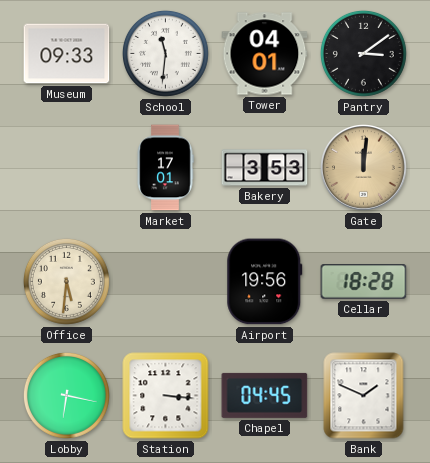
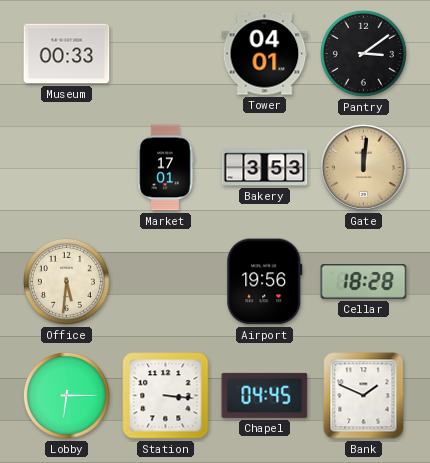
Museum: 09:33 -> 00:33
School: 11:31 -> none
Lobby: 6:17 -> 6:15
